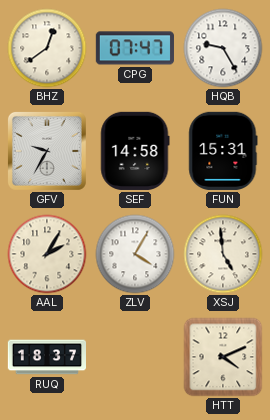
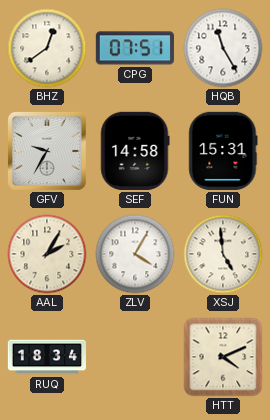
CPG: 07:47 -> 07:51
HQB: 9:25 -> 11:25
RUQ: 18:37 -> 18:34
